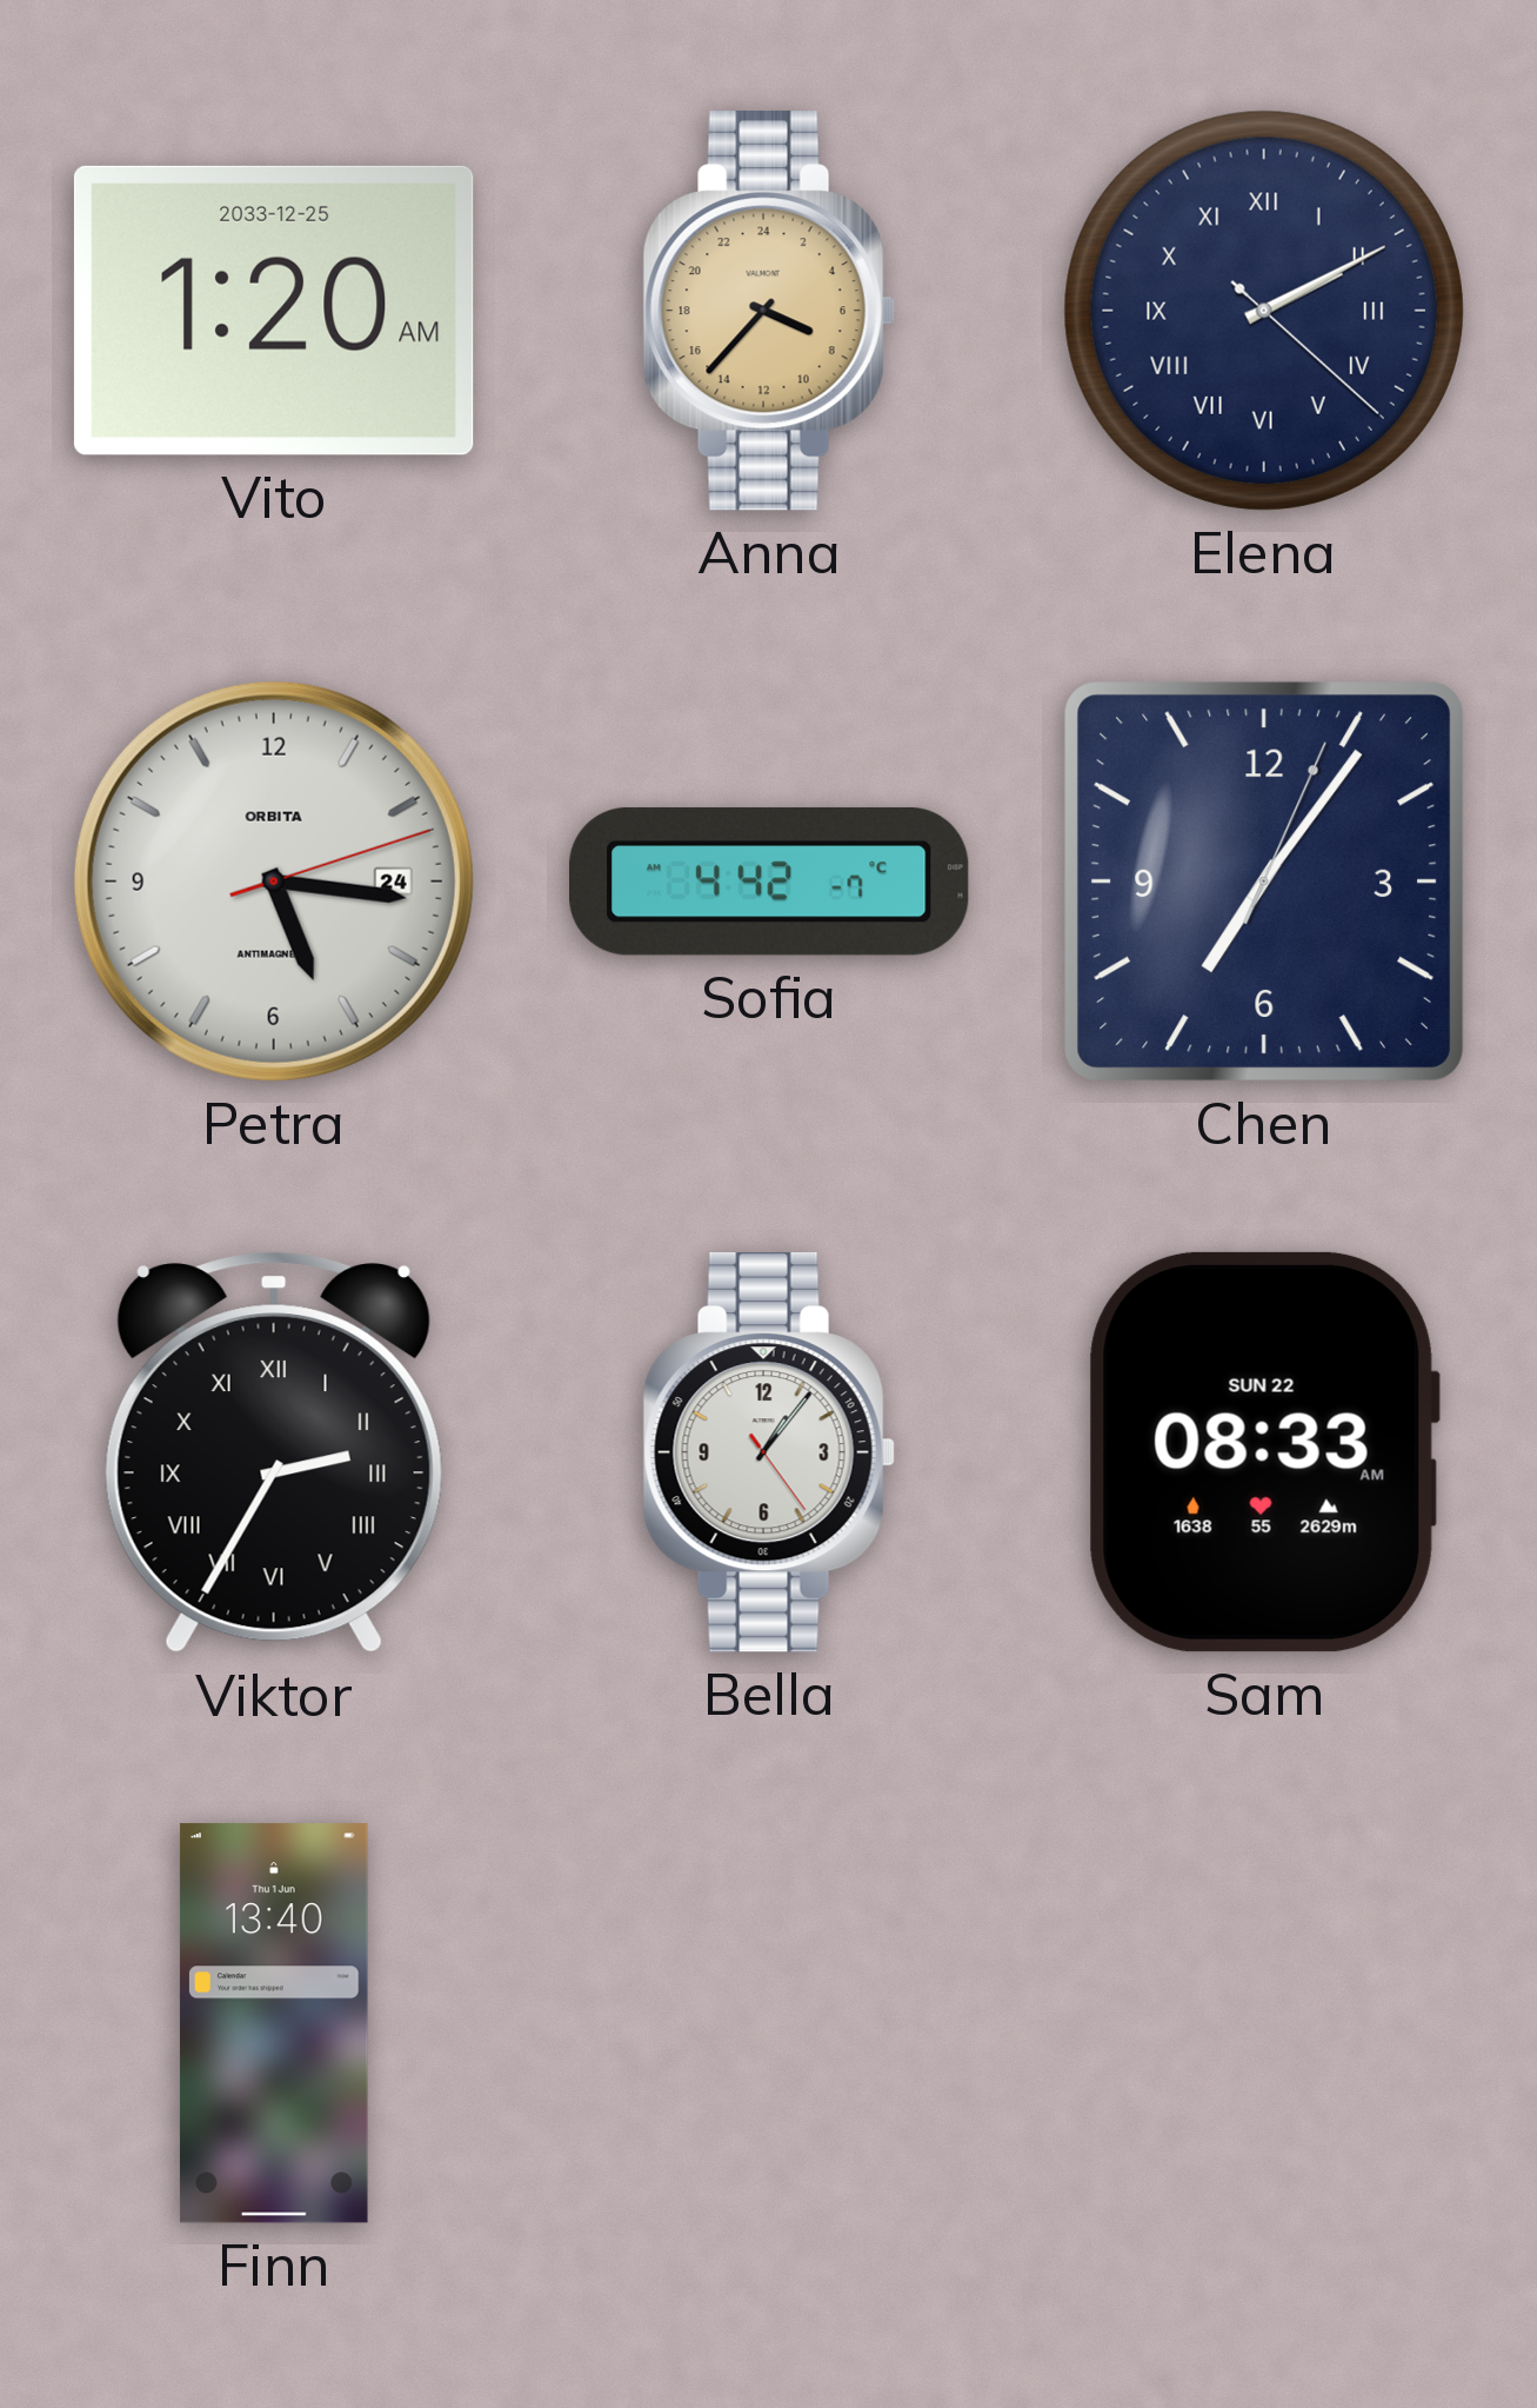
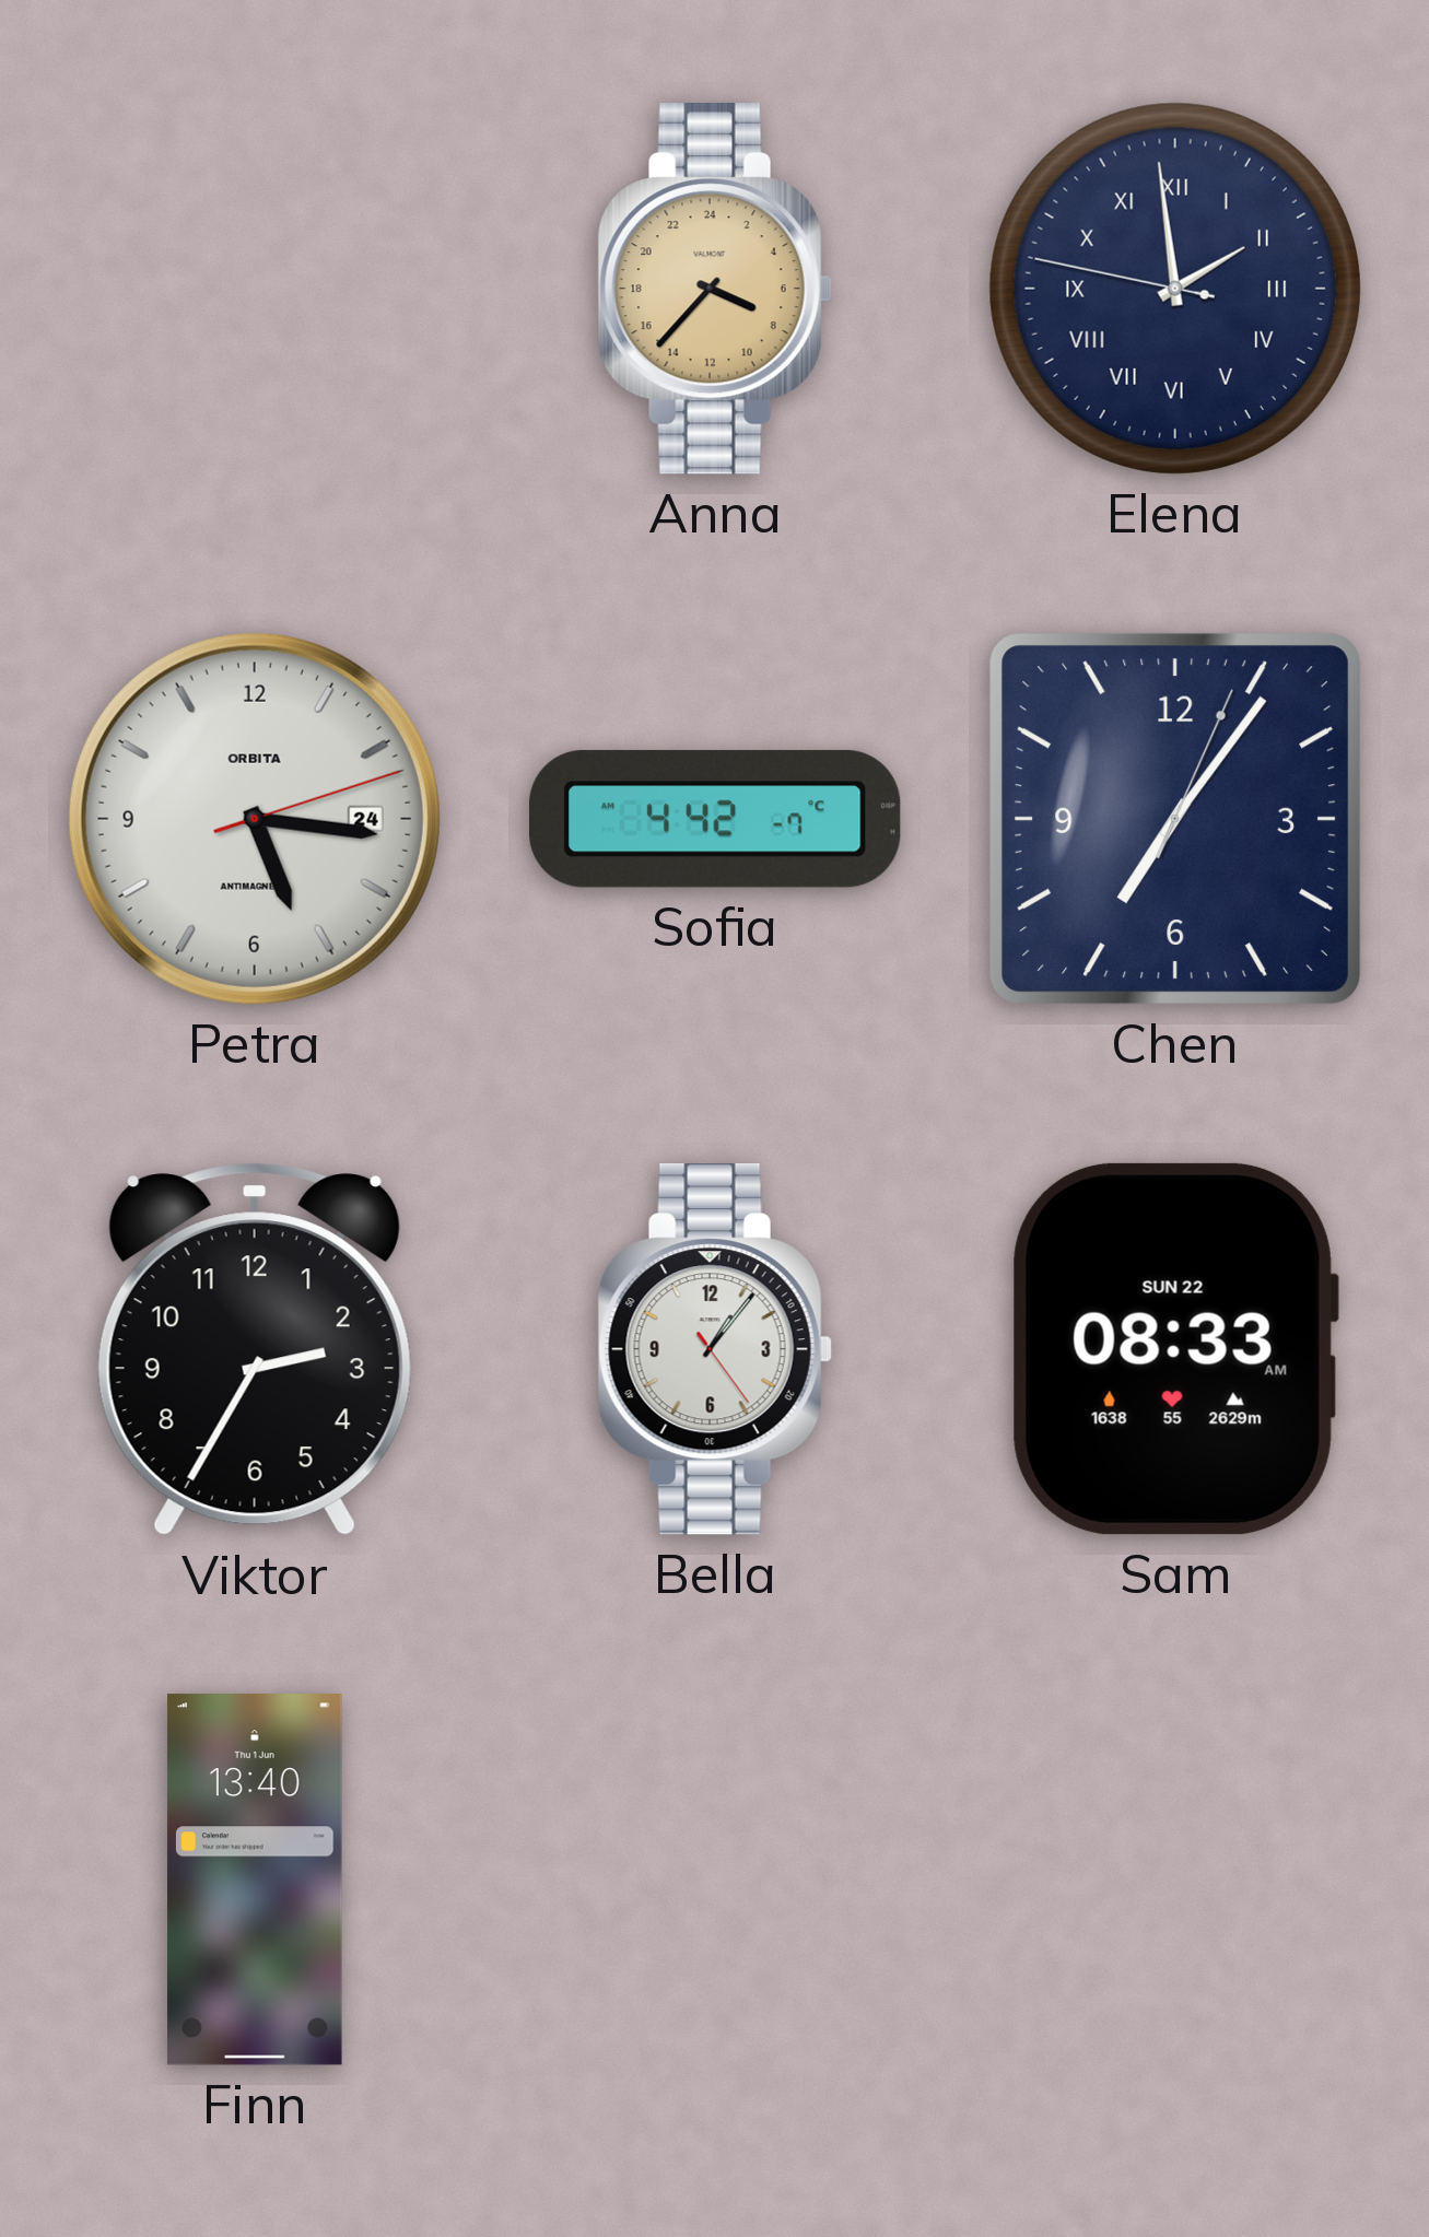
Vito: 1:20 -> none
Elena: 2:10 -> 1:58
Viktor numerals: Roman -> Arabic
